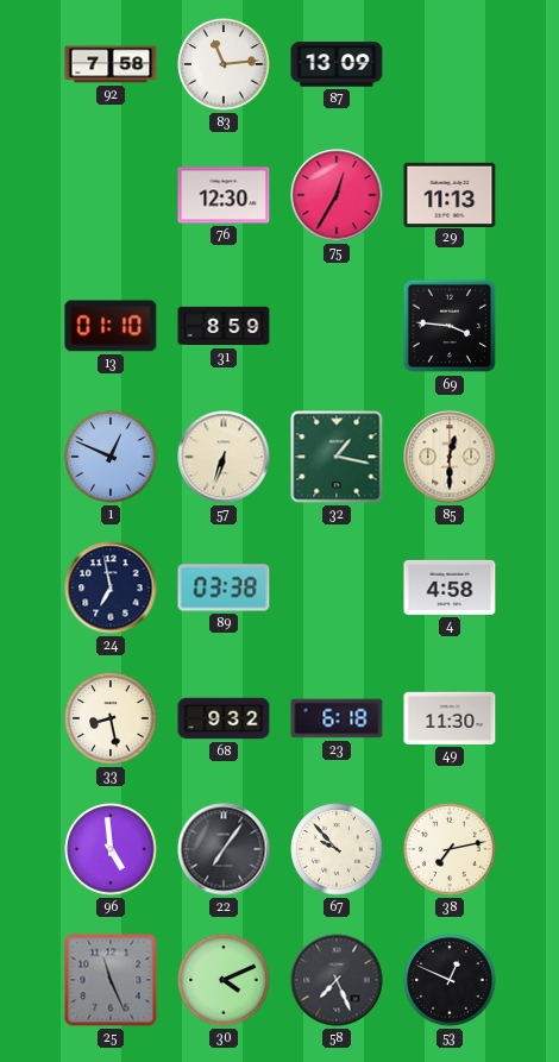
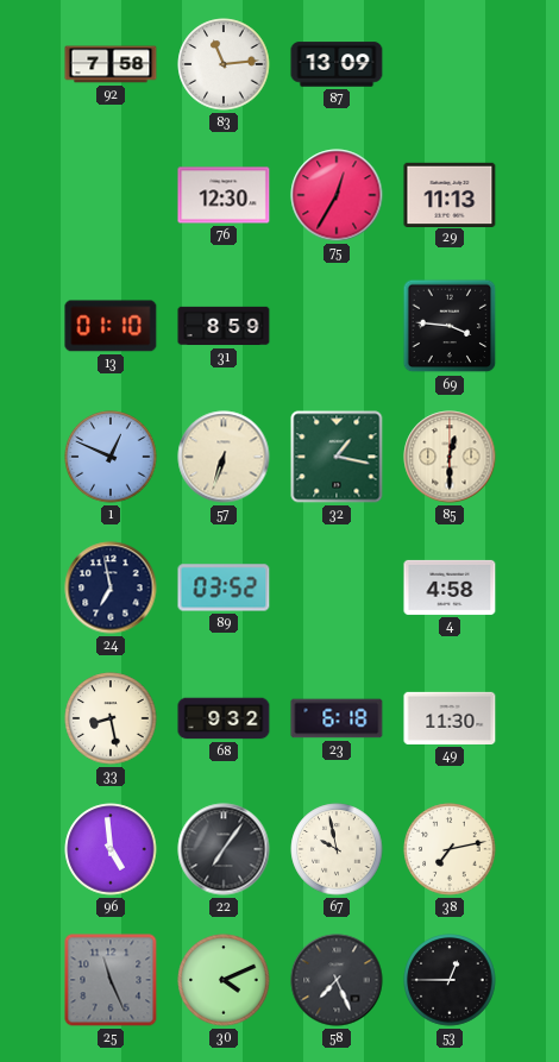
89: 03:38 -> 03:52
67: 9:53 -> 9:58
53: 12:49 -> 12:45
